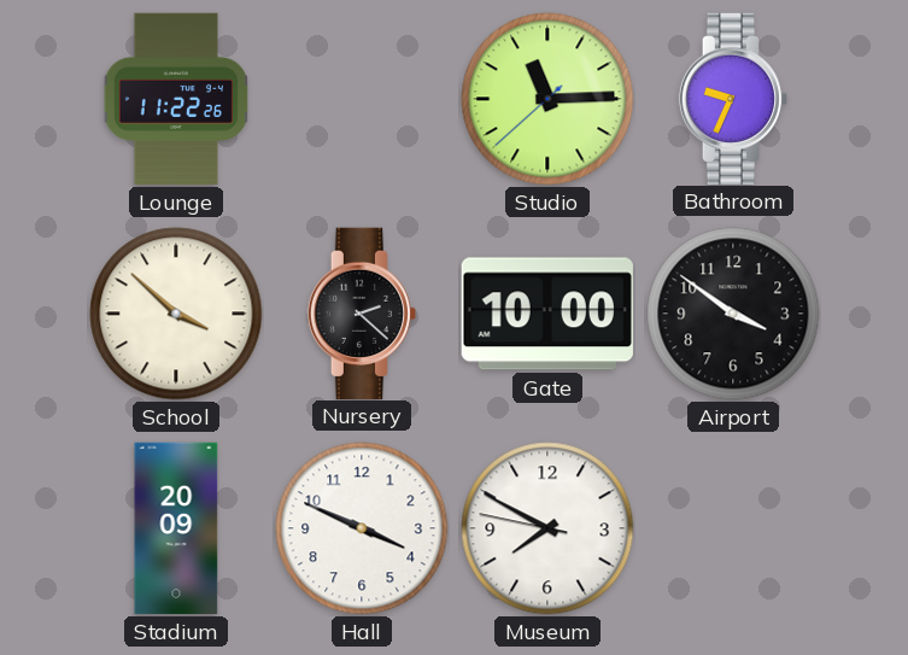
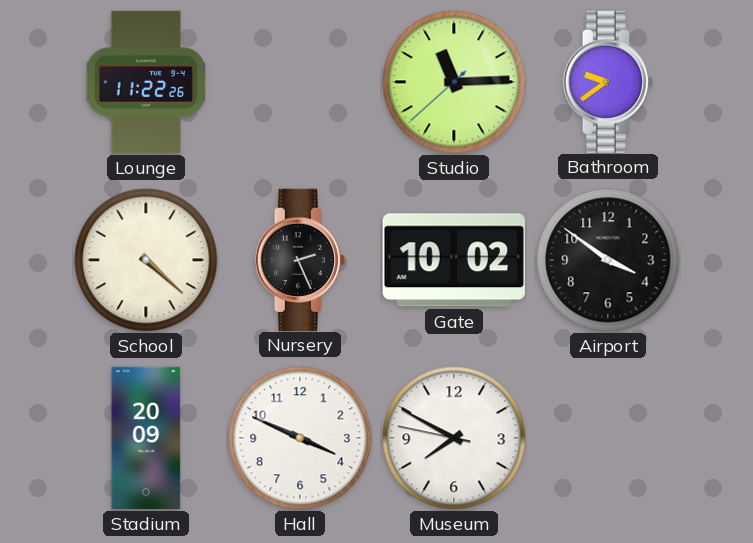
Bathroom: 9:34 -> 9:39
School: 3:52 -> 4:22
Nursery: 2:22 -> 2:26
Gate: 10:00 -> 10:02
